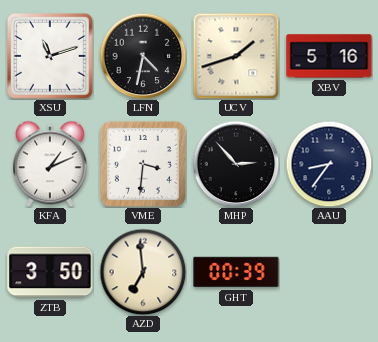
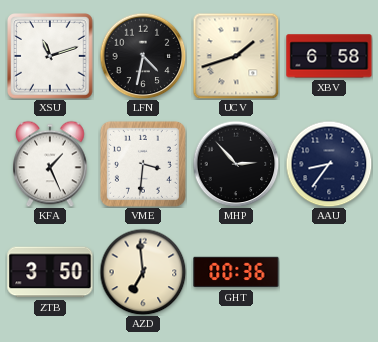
XBV: 5:16 -> 6:58
KFA: 1:11 -> 1:26
GHT: 00:39 -> 00:36
